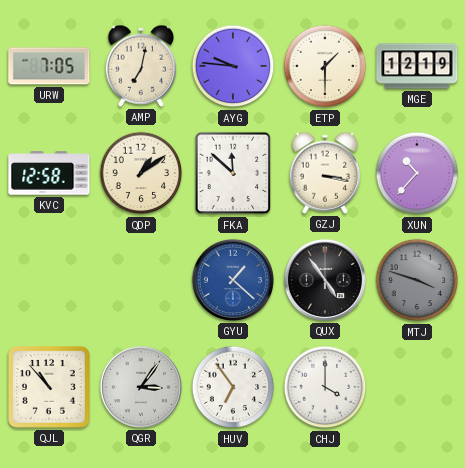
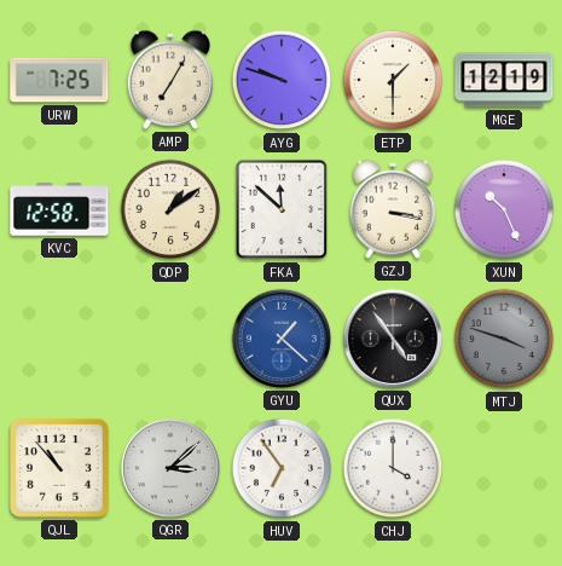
URW: 7:05 -> 7:25
AMP: 7:02 -> 7:05
AYG: 9:46 -> 9:48
XUN: 10:37 -> 10:26
QGR: 3:06 -> 3:08
